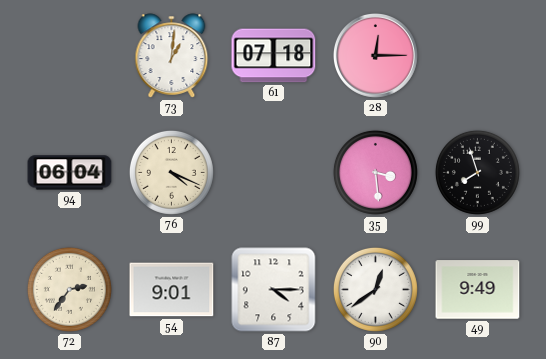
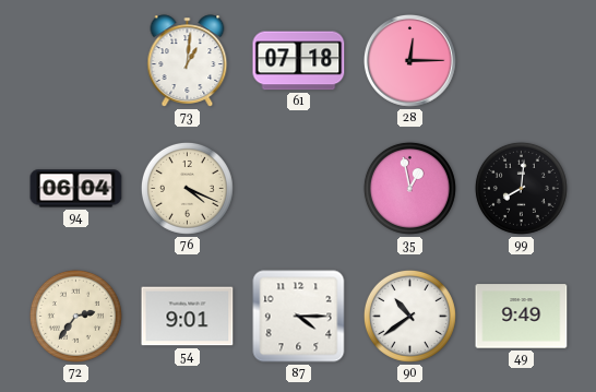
35: 3:29 -> 12:58
99: 7:57 -> 8:01
90: 12:39 -> 10:39
